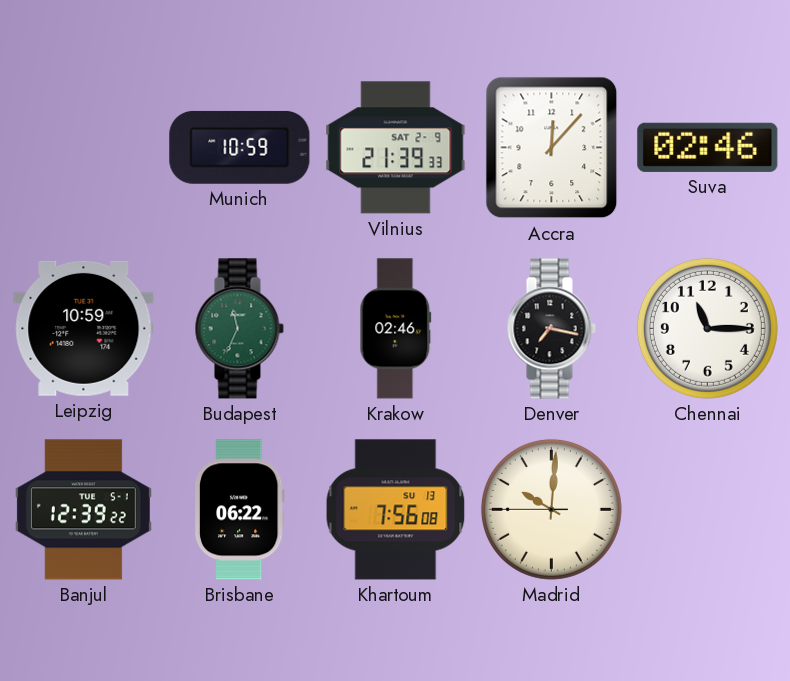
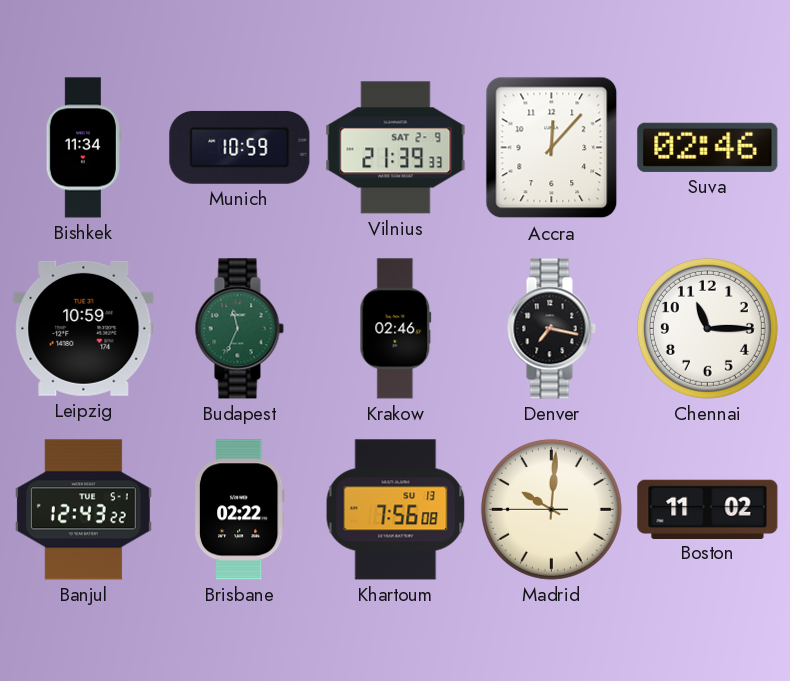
Bishkek: none -> 11:34
Banjul: 12:39 -> 12:43
Brisbane: 06:22 -> 02:22
Boston: none -> 11:02
